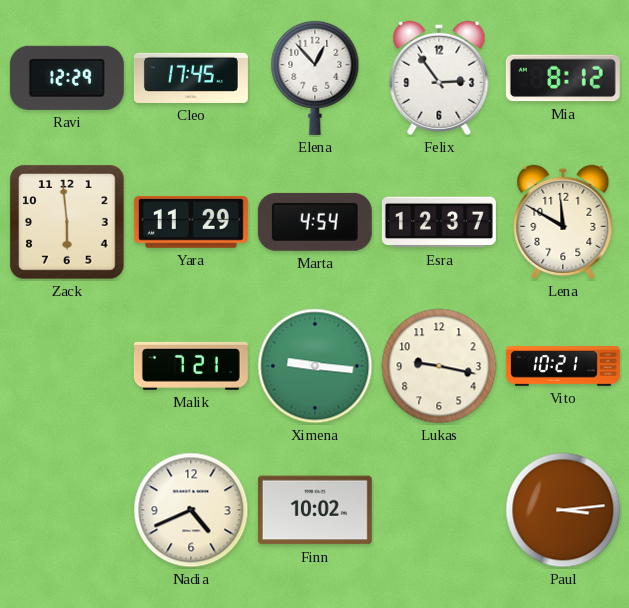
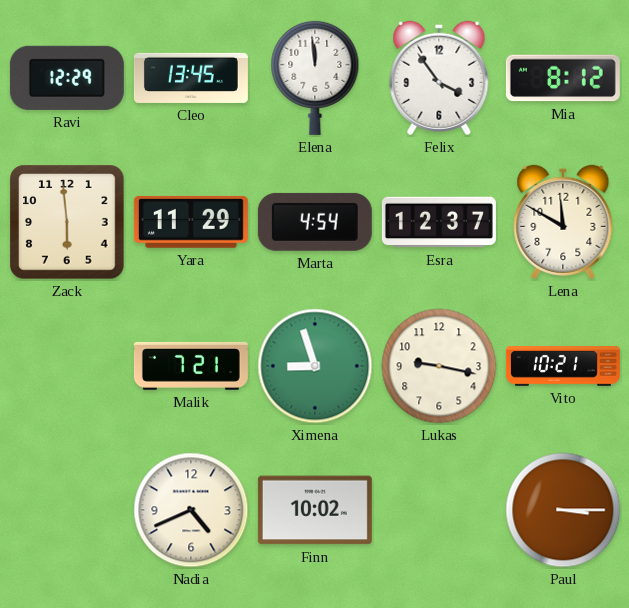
Cleo: 17:45 -> 13:45
Elena: 12:53 -> 11:59
Felix: 2:54 -> 3:54
Ximena: 9:16 -> 8:57
Paul: 3:14 -> 3:15
